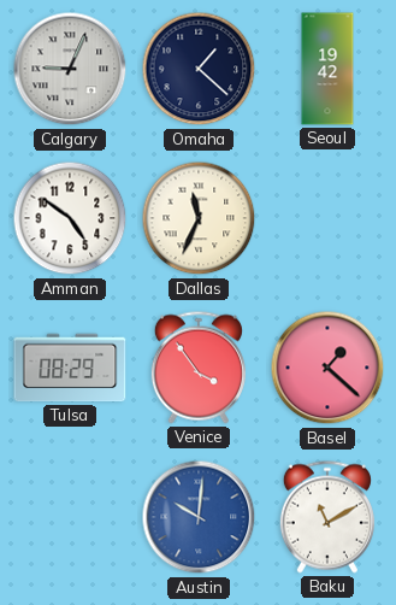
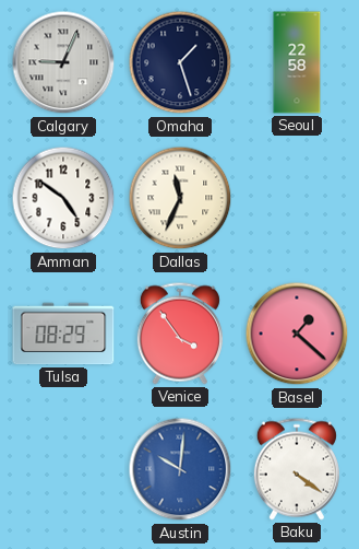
Omaha: 1:22 -> 1:27
Seoul: 19:42 -> 22:58
Baku: 11:10 -> 4:21
